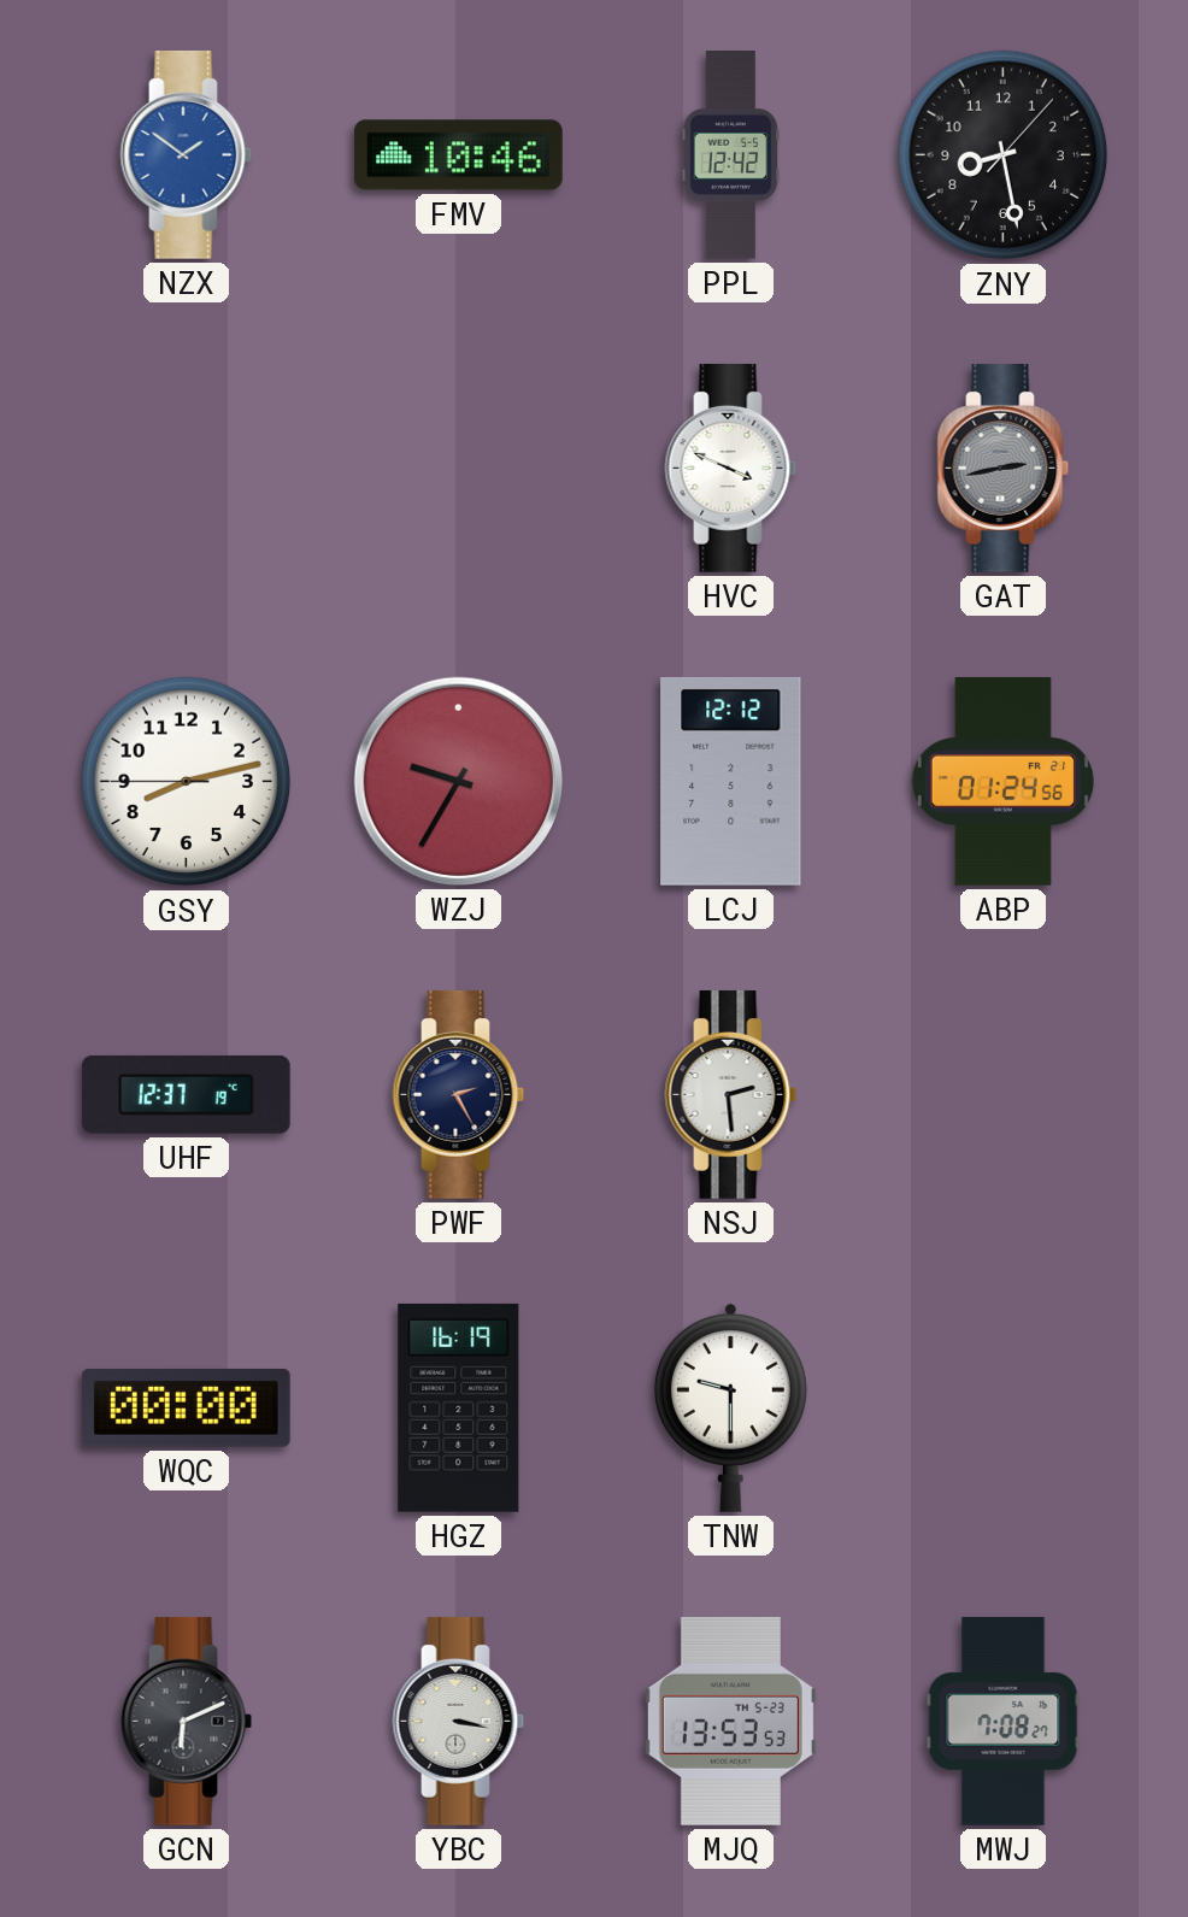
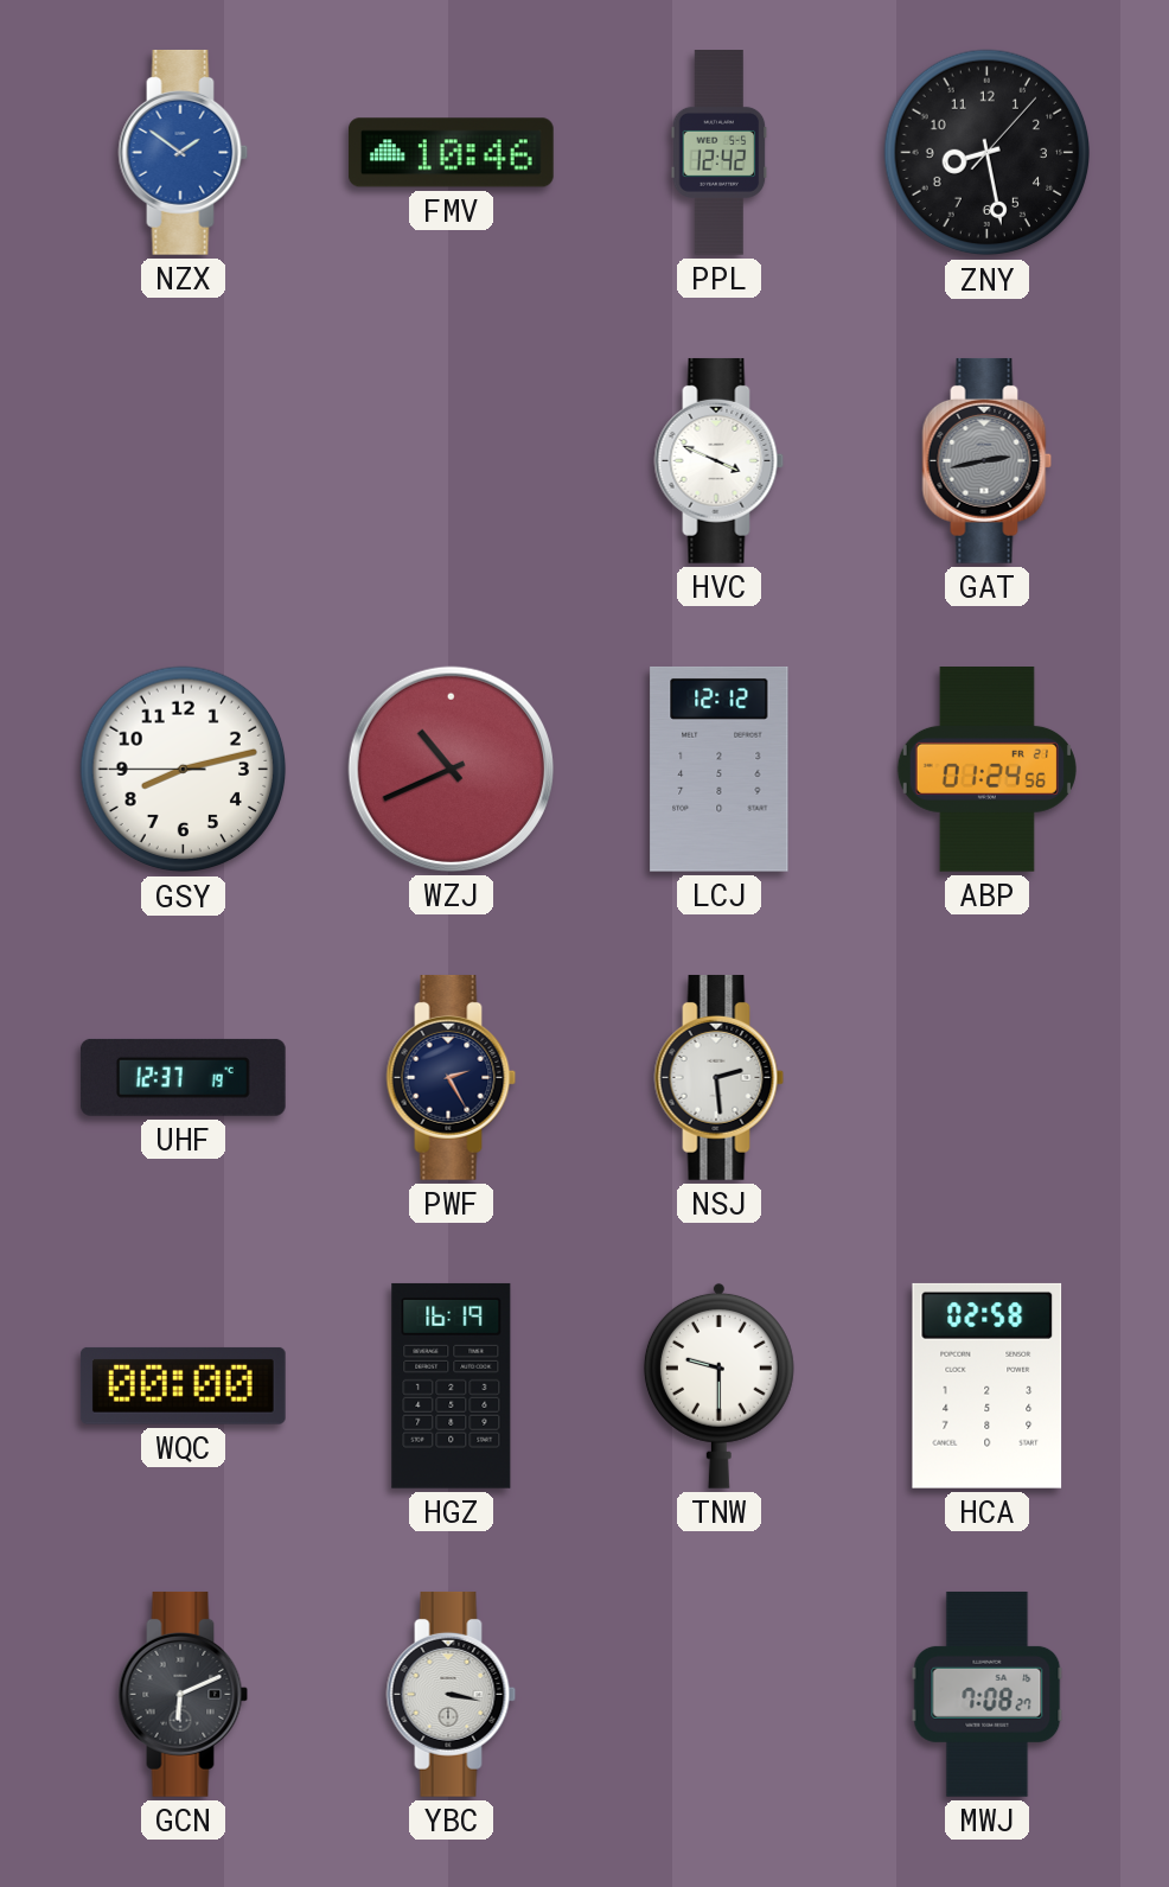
WZJ: 9:35 -> 10:41
HCA: none -> 02:58
MJQ: 13:53 -> none
